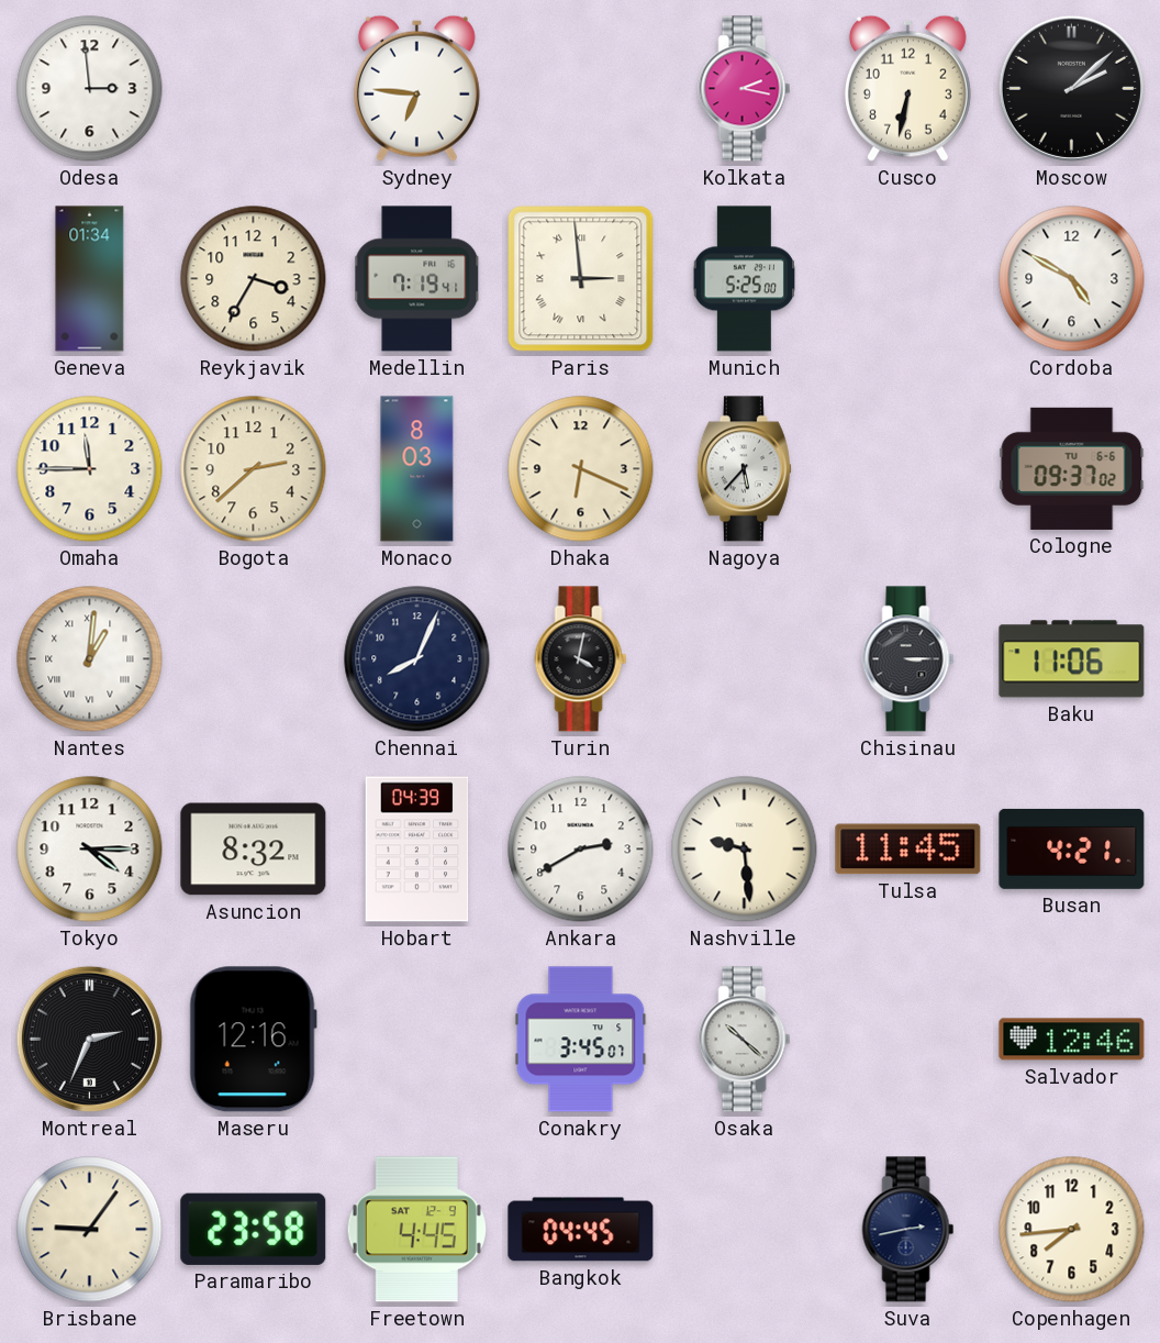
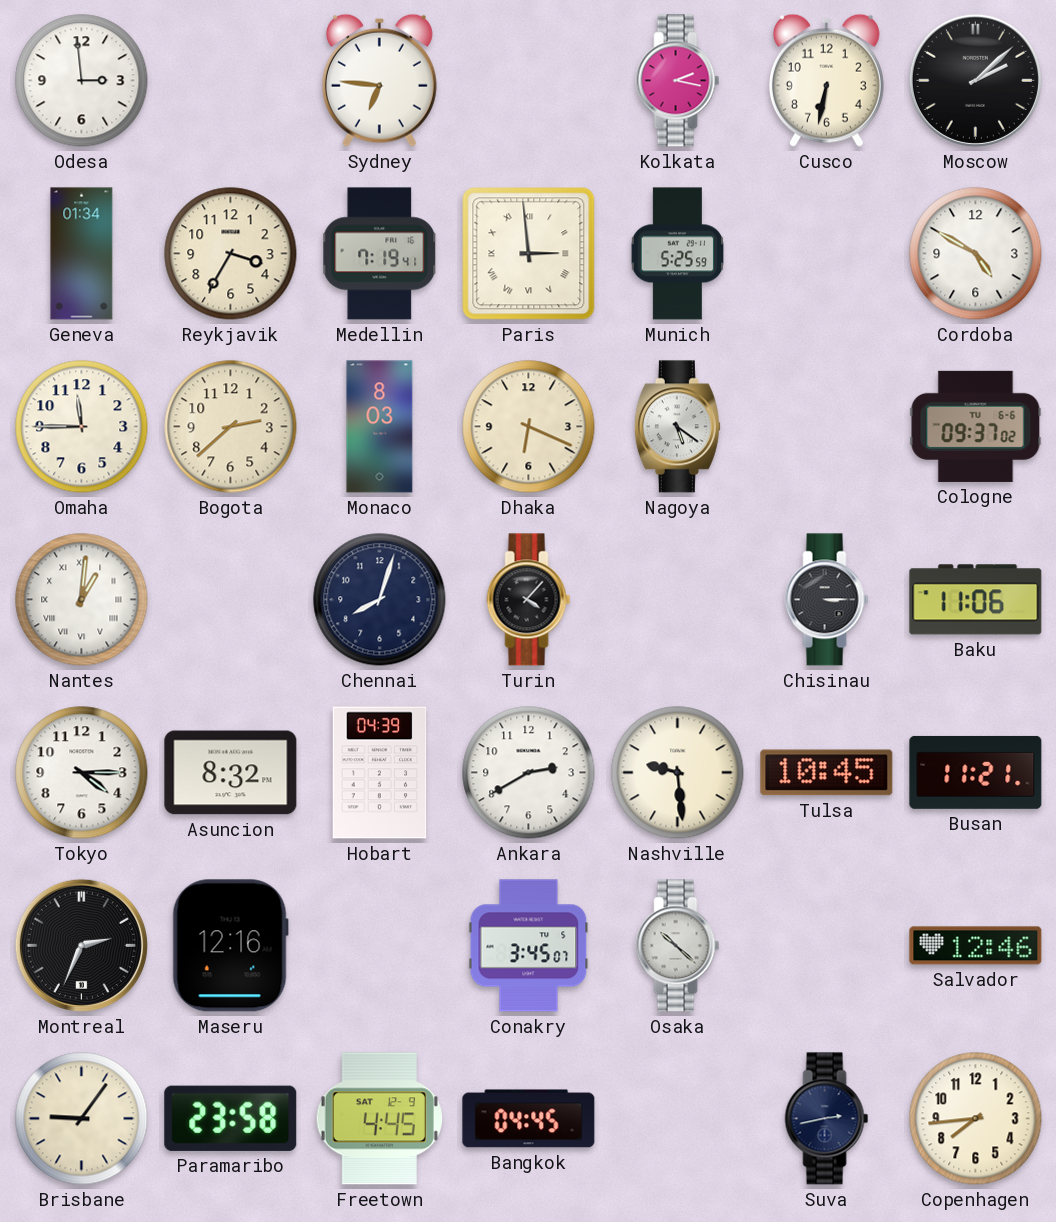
Munich: 5:25:00 -> 5:25:59
Nagoya: 5:37 -> 5:21
Chennai: 8:04 -> 8:03
Turin: 4:02 -> 4:07
Tulsa: 11:45 -> 10:45
Busan: 4:21 -> 11:21
